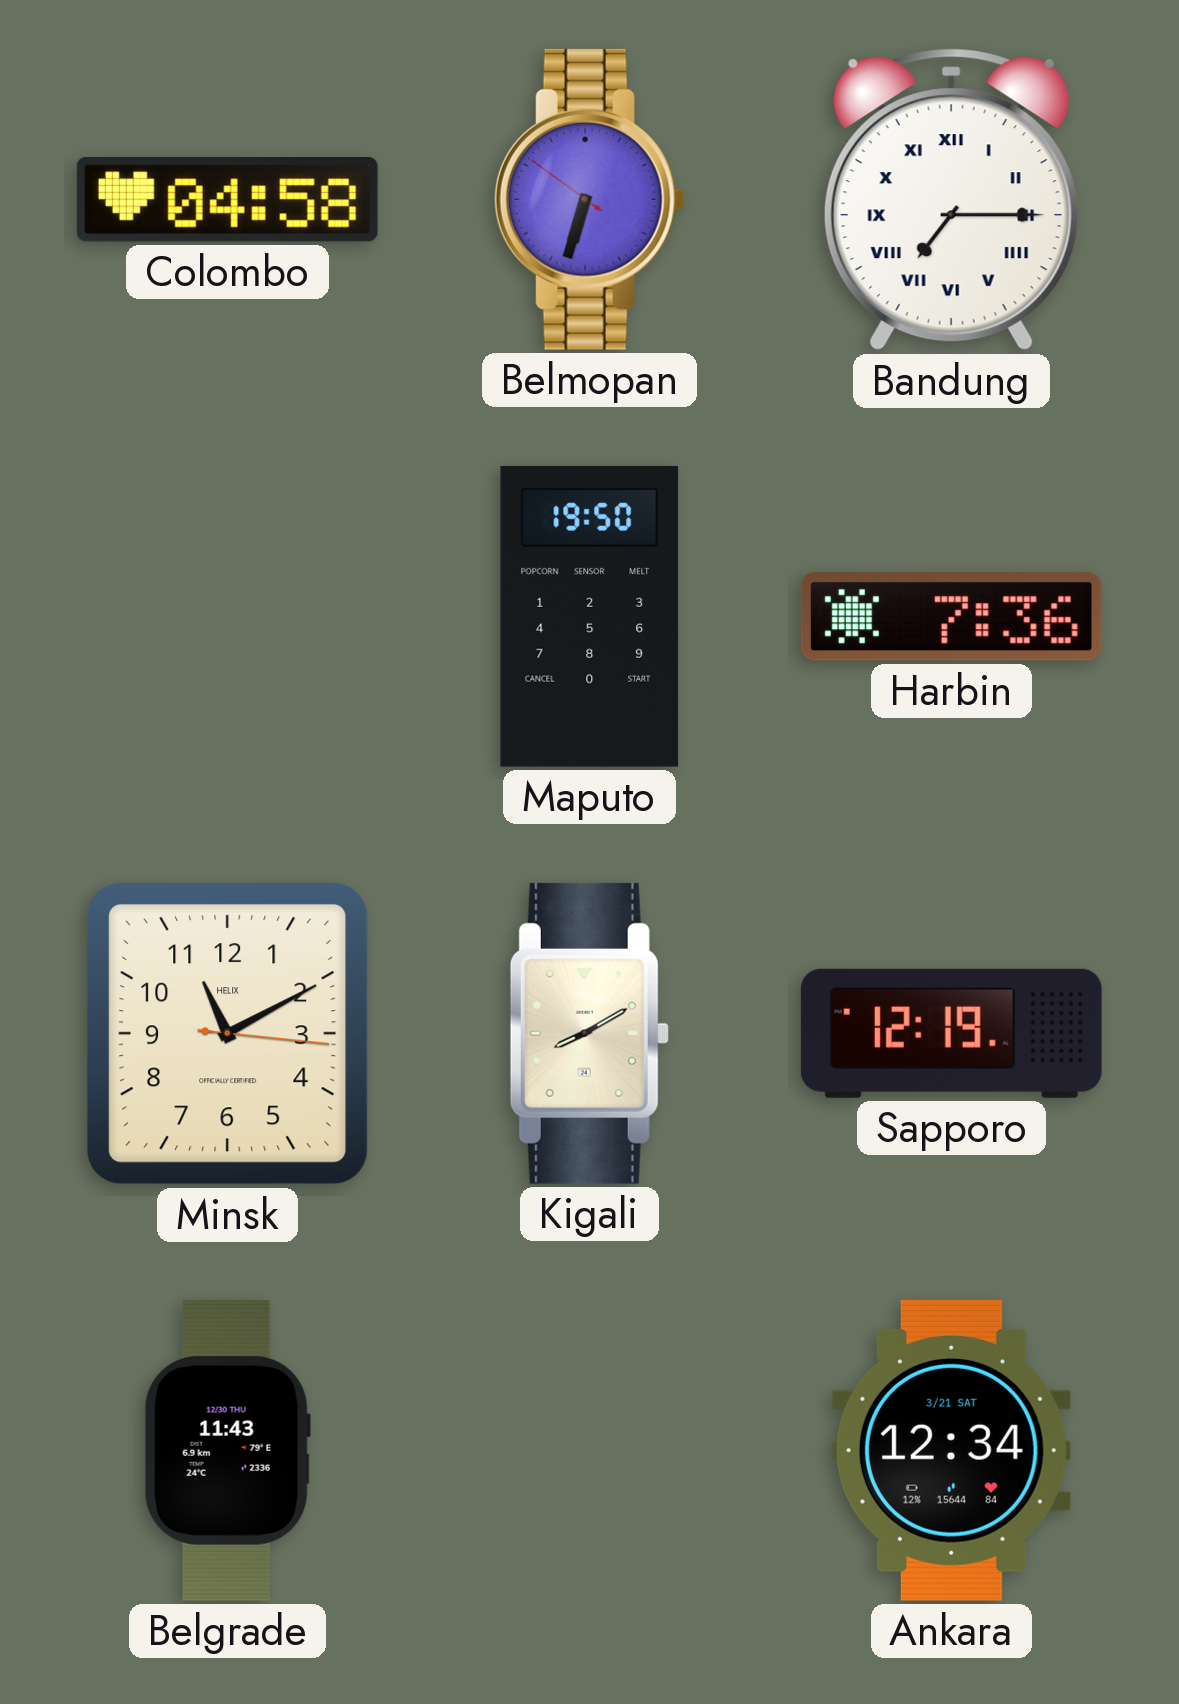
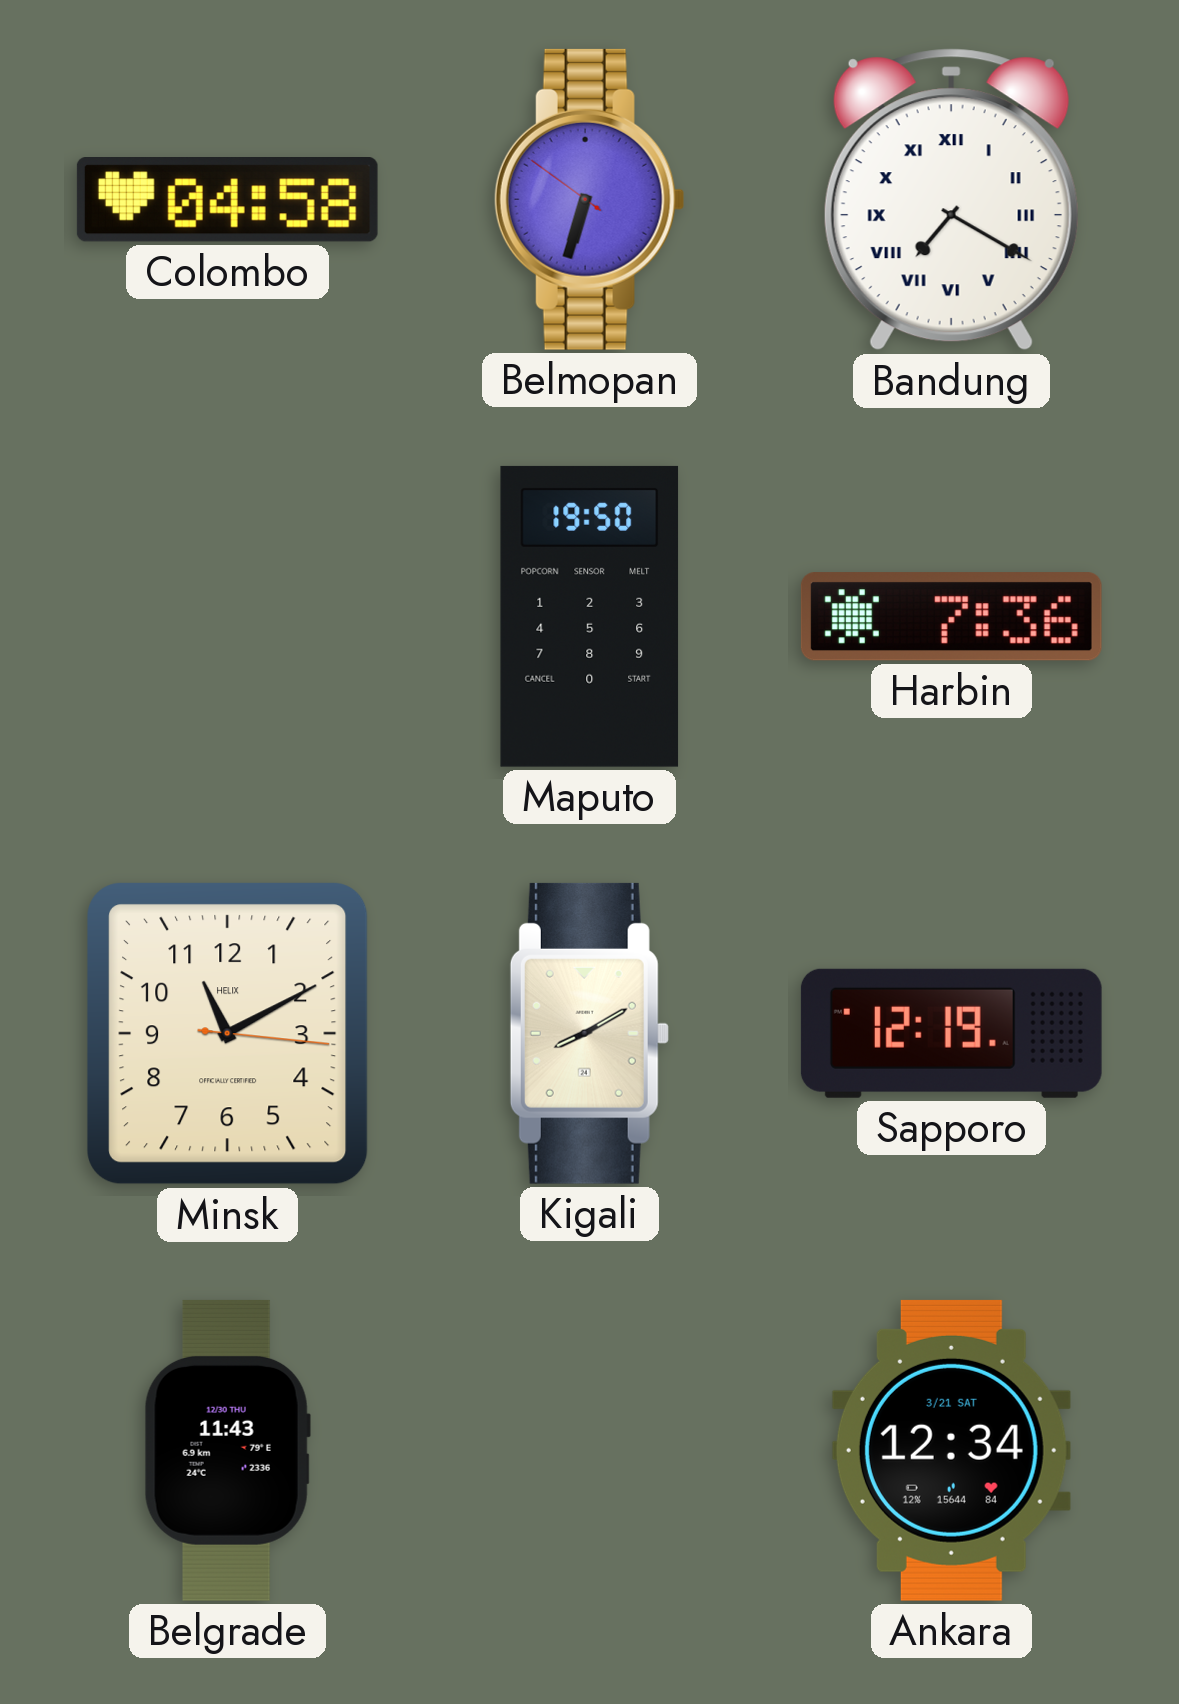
Bandung: 7:15 -> 7:20
